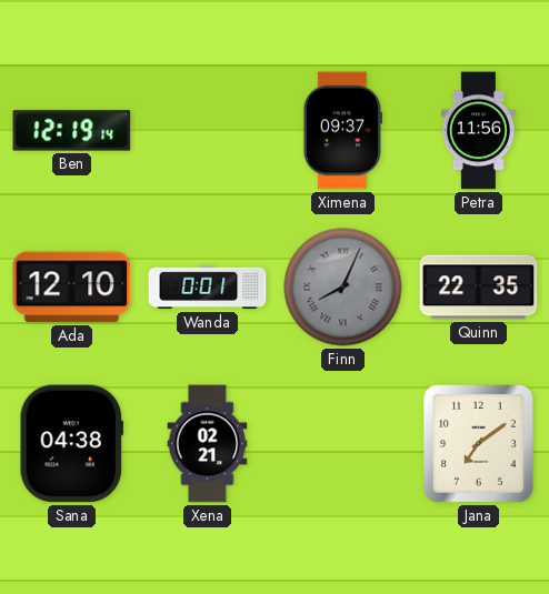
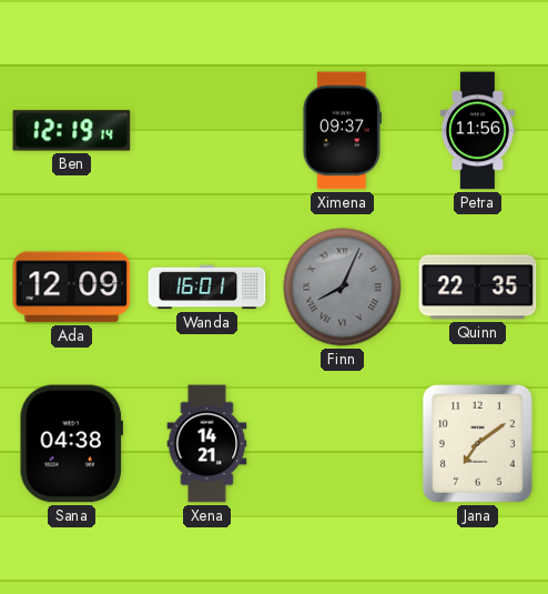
Ada: 12:10 -> 12:09
Wanda: 0:01 -> 16:01
Xena: 02:21 -> 14:21
